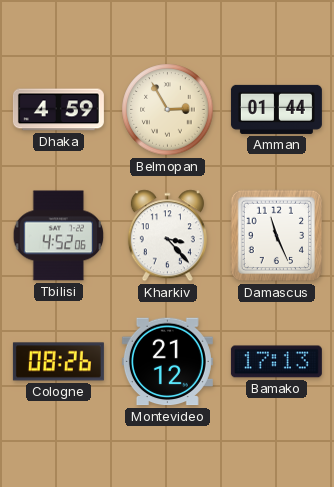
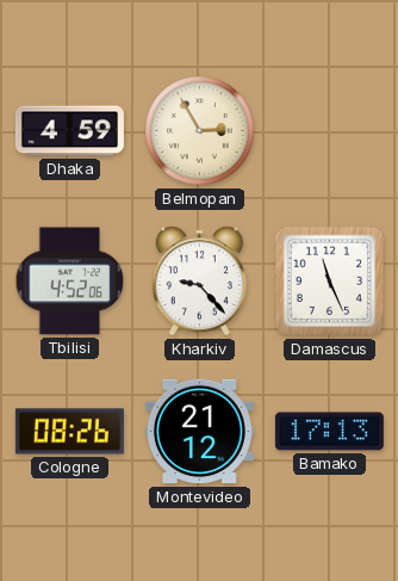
Amman: 01:44 -> none
Kharkiv: 3:23 -> 9:23
